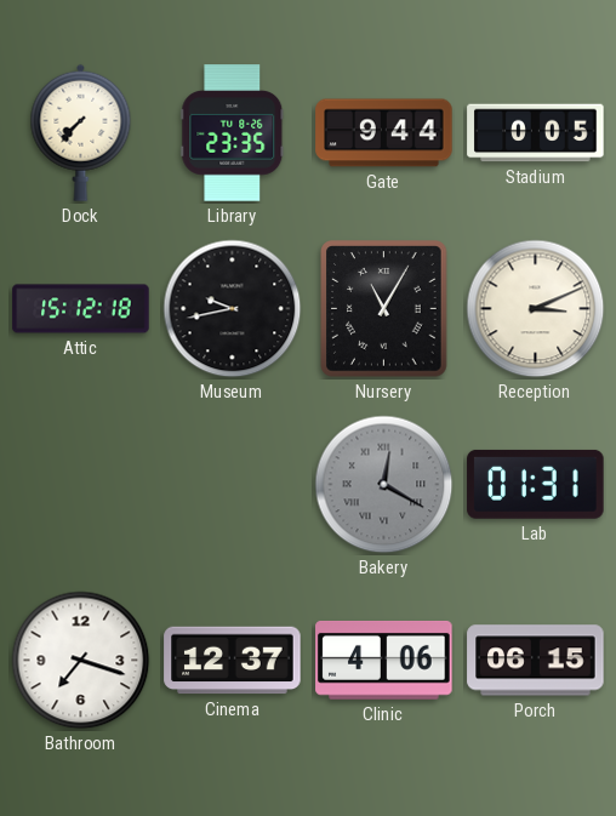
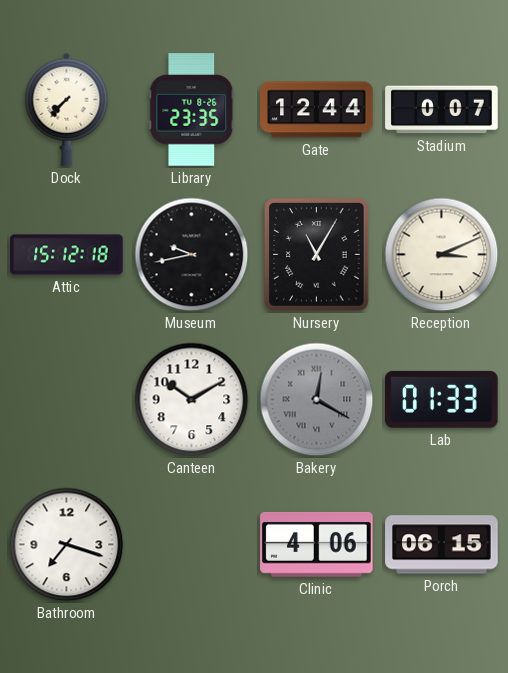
Gate: 9:44 -> 12:44
Stadium: 0:05 -> 0:07
Canteen: none -> 10:10
Lab: 01:31 -> 01:33
Cinema: 12:37 -> none
